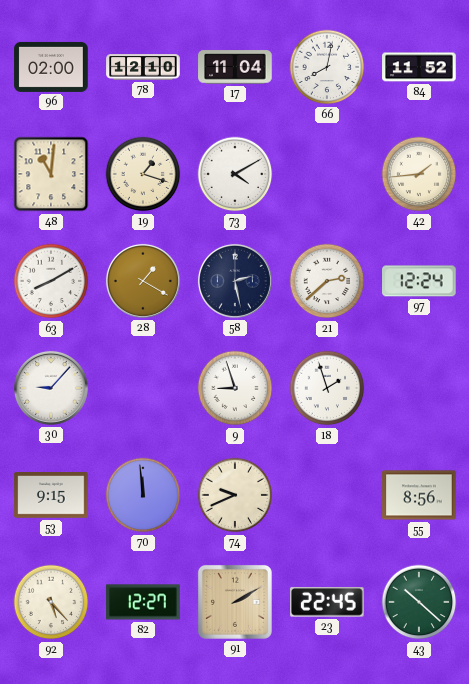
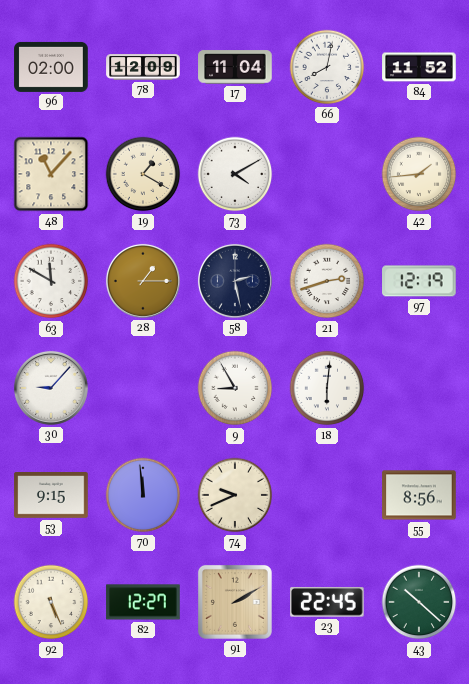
78: 12:10 -> 12:09
48: 11:01 -> 11:07
19: 1:18 -> 1:20
63: 8:10 -> 11:50
28: 1:20 -> 1:15
21: 2:38 -> 2:42
97: 12:24 -> 12:19
9: 8:57 -> 8:55
18: 1:57 -> 6:01
92: 5:23 -> 5:26
